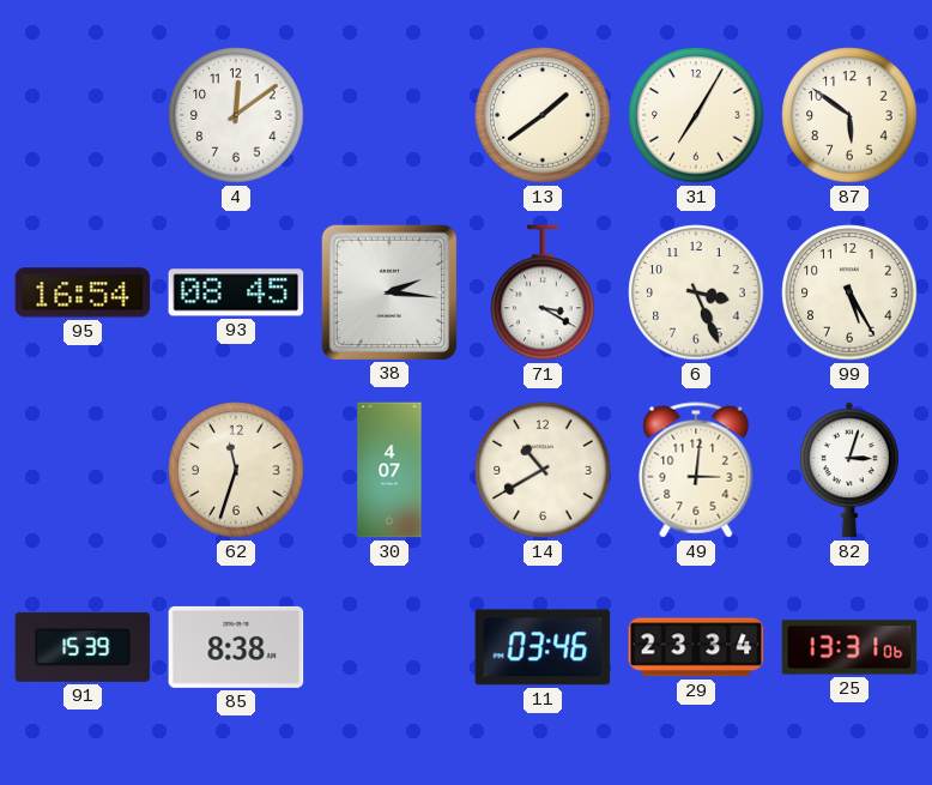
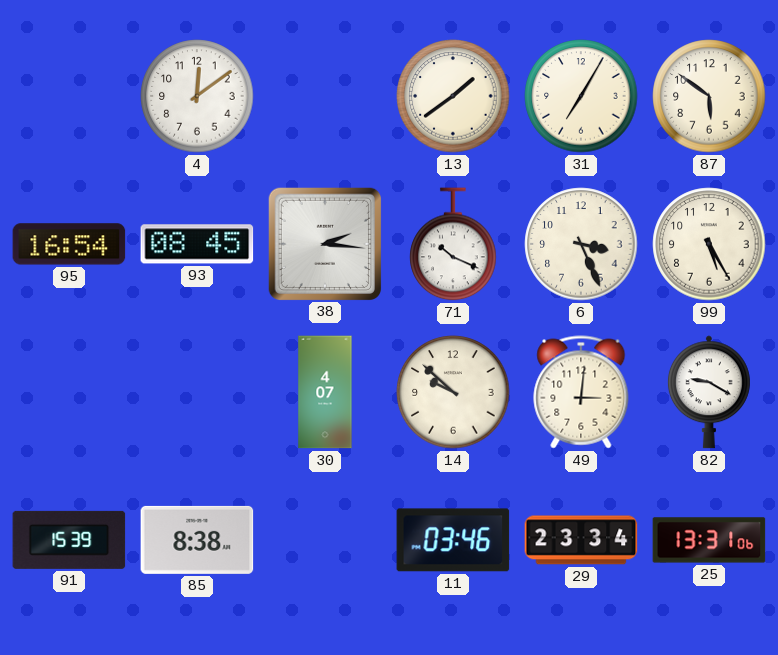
71: 3:20 -> 10:19
62: 11:33 -> none
14: 10:40 -> 9:52
82: 3:03 -> 9:20
